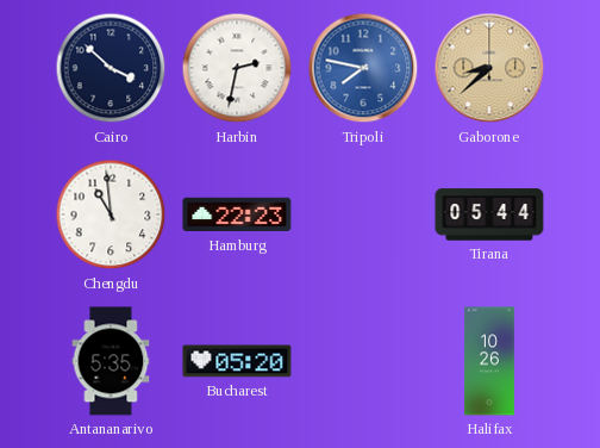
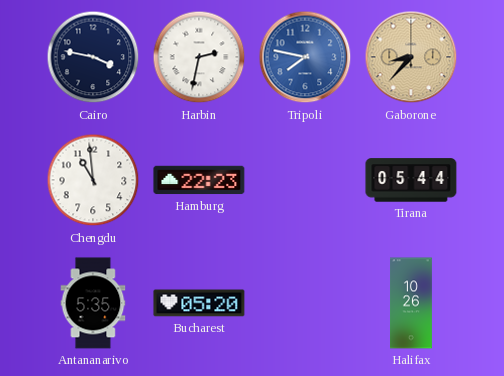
Cairo: 3:52 -> 3:47
Gaborone: 8:38 -> 8:37
